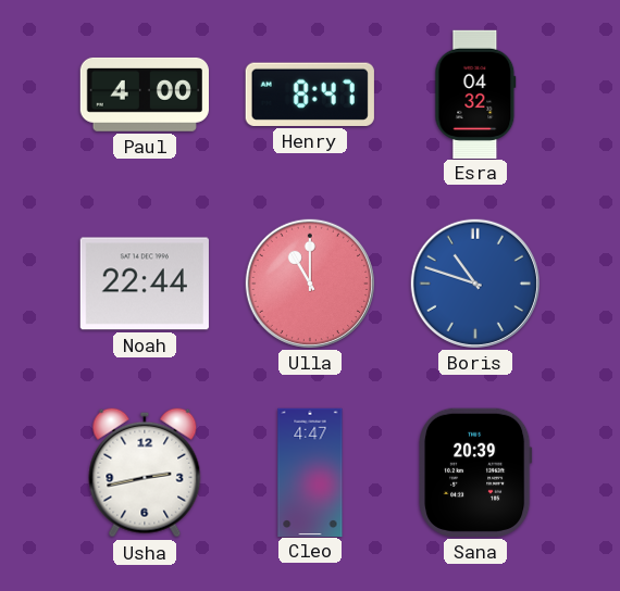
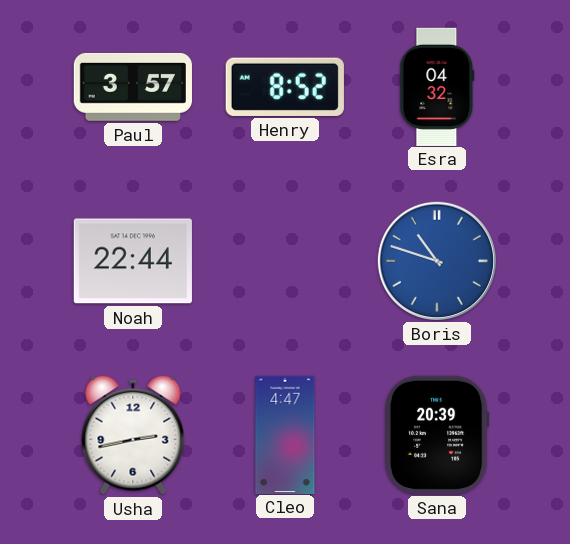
Paul: 4:00 -> 3:57
Henry: 8:47 -> 8:52
Ulla: 11:00 -> none
